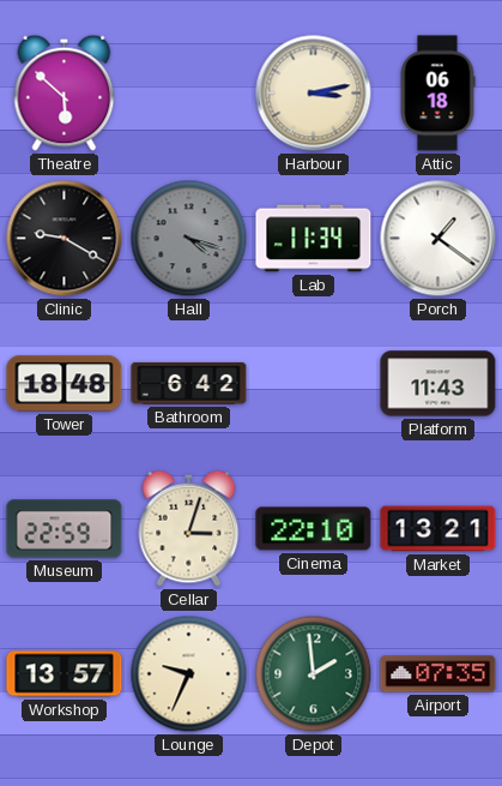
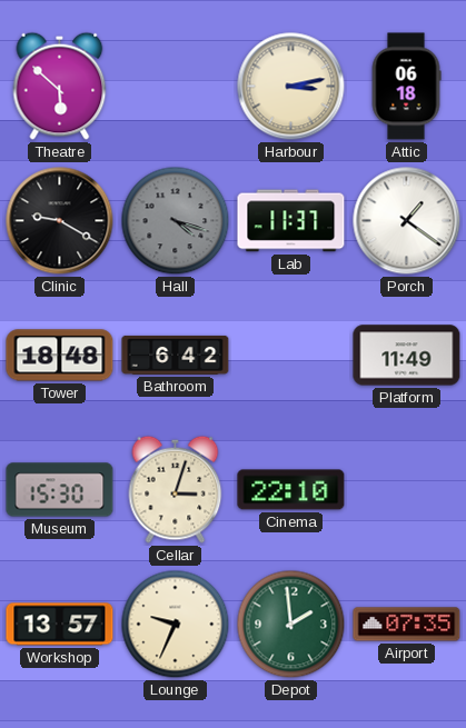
Lab: 11:34 -> 11:37
Platform: 11:43 -> 11:49
Museum: 22:59 -> 15:30
Market: 13:21 -> none
